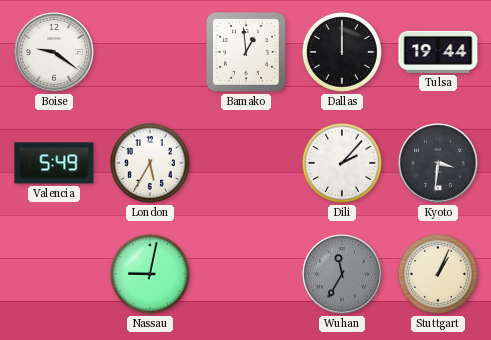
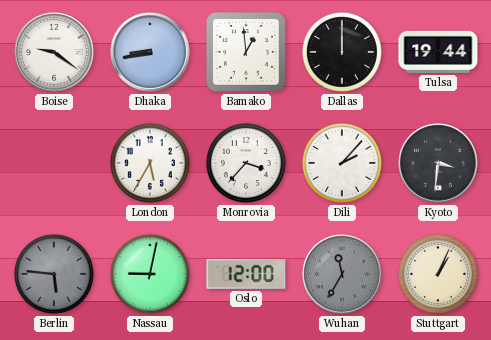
Dhaka: none -> 8:43
Valencia: 5:49 -> none
Monrovia: none -> 3:37
Berlin: none -> 5:46
Oslo: none -> 12:00
